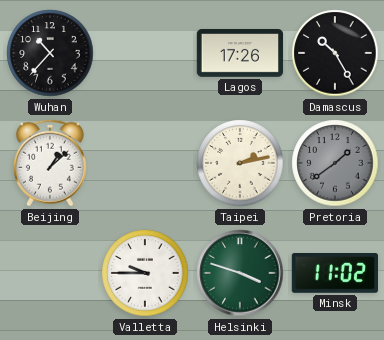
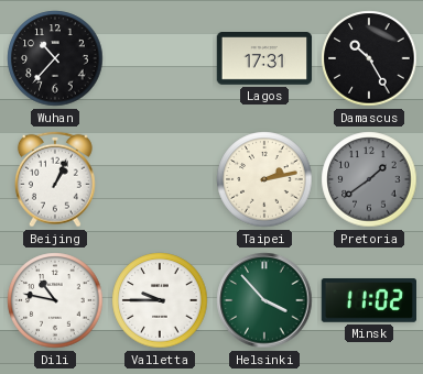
Lagos: 17:26 -> 17:31
Beijing: 1:08 -> 1:04
Dili: none -> 10:47
Helsinki: 3:48 -> 3:53
